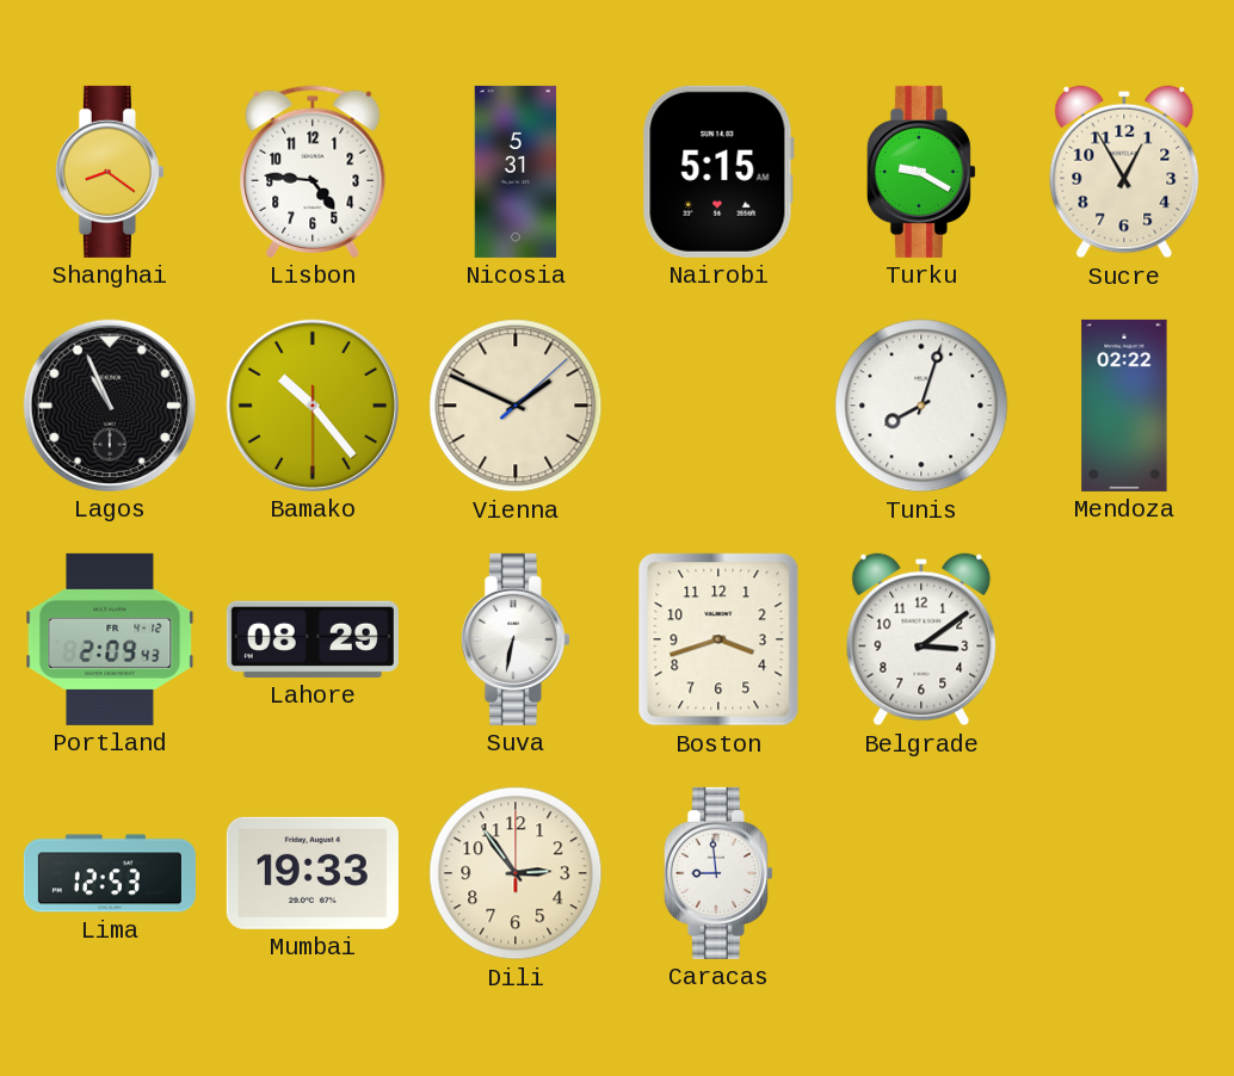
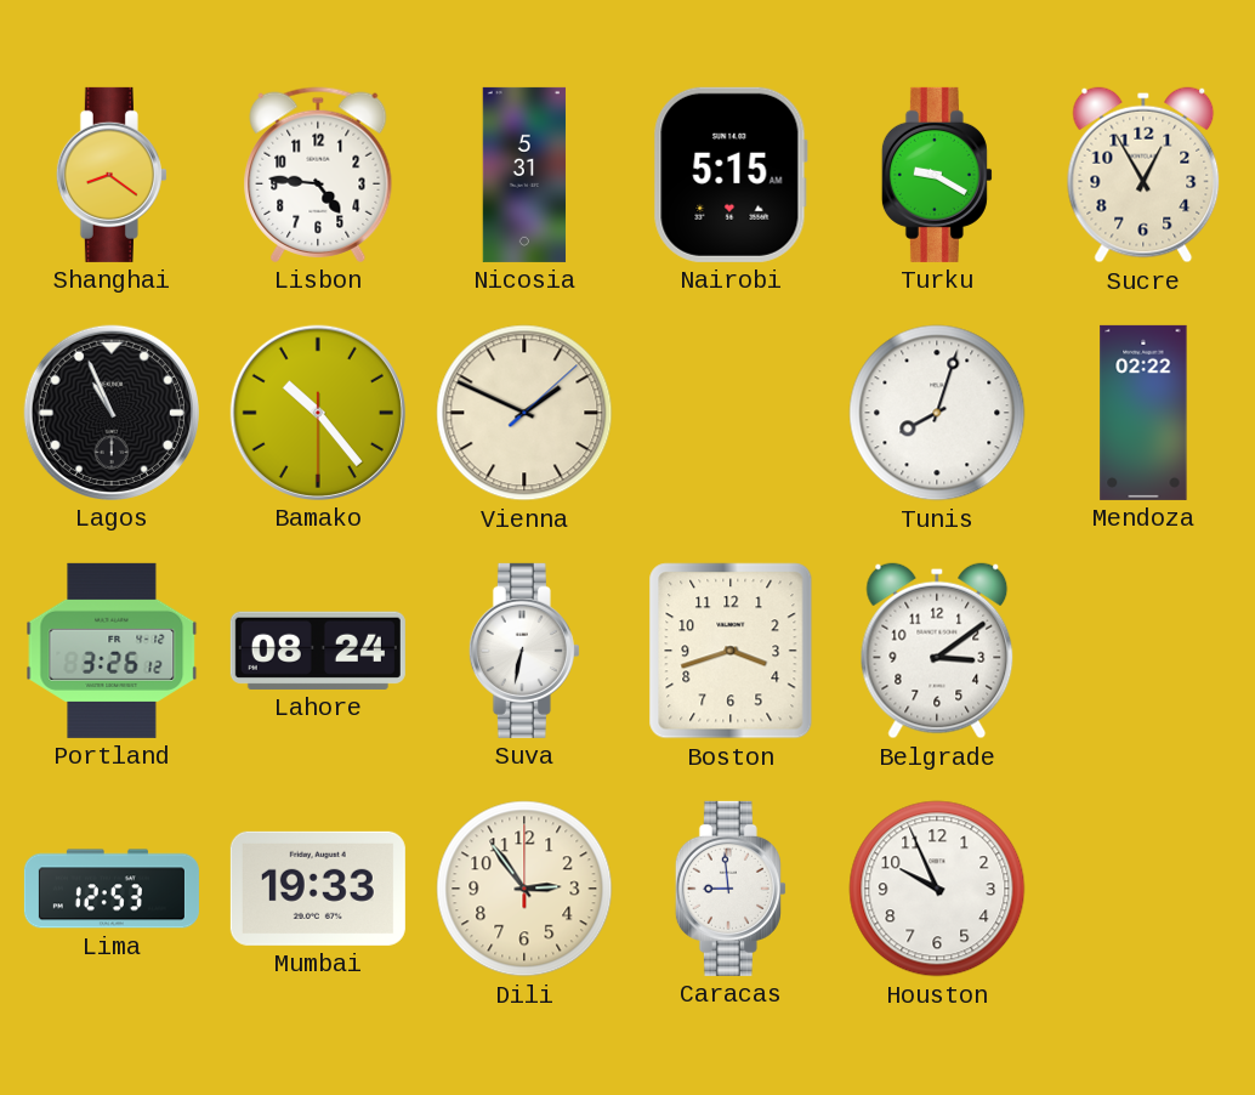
Portland: 2:09 -> 3:26
Lahore: 08:29 -> 08:24
Houston: none -> 9:56
